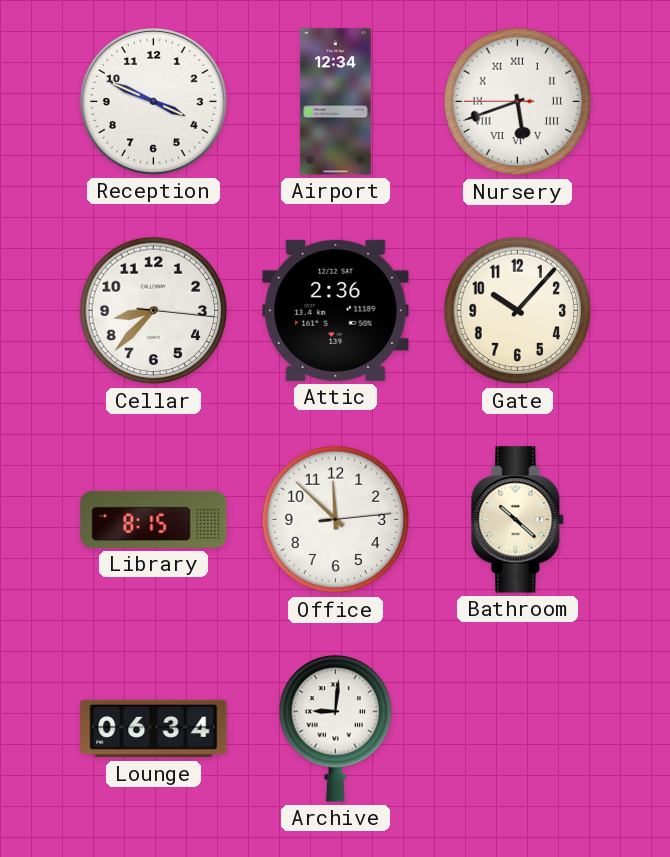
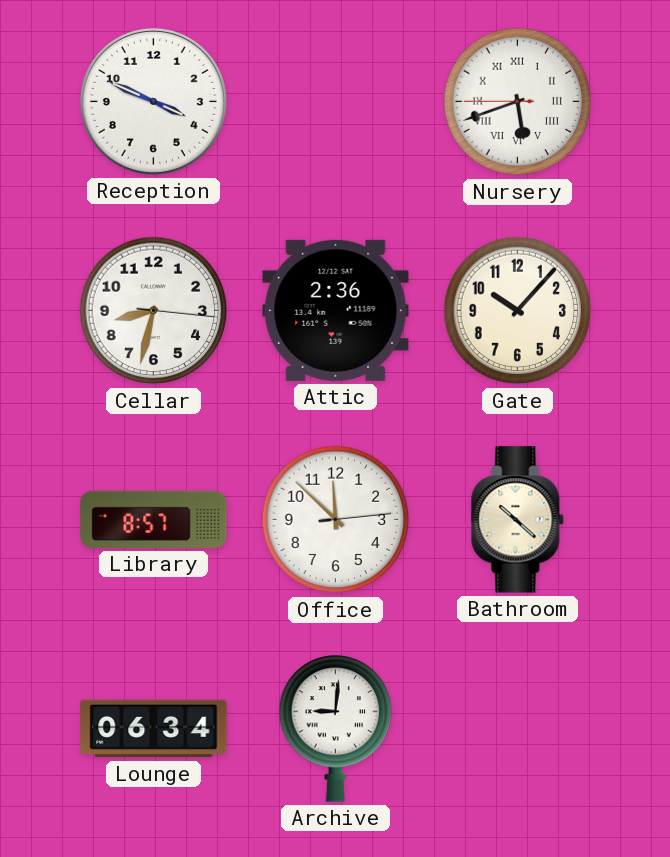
Airport: 12:34 -> none
Cellar: 8:37 -> 8:32
Library: 8:15 -> 8:57
